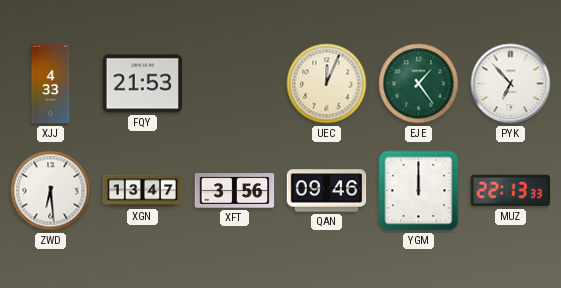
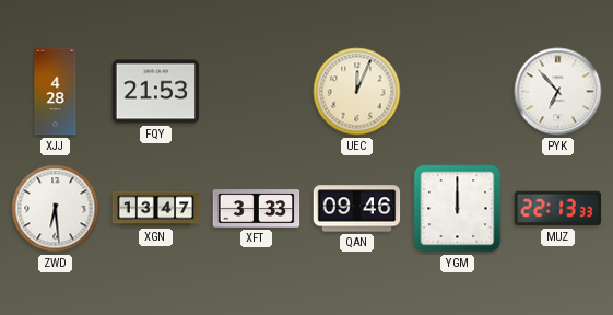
XJJ: 4:33 -> 4:28
EJE: 1:24 -> none
XFT: 3:56 -> 3:33
